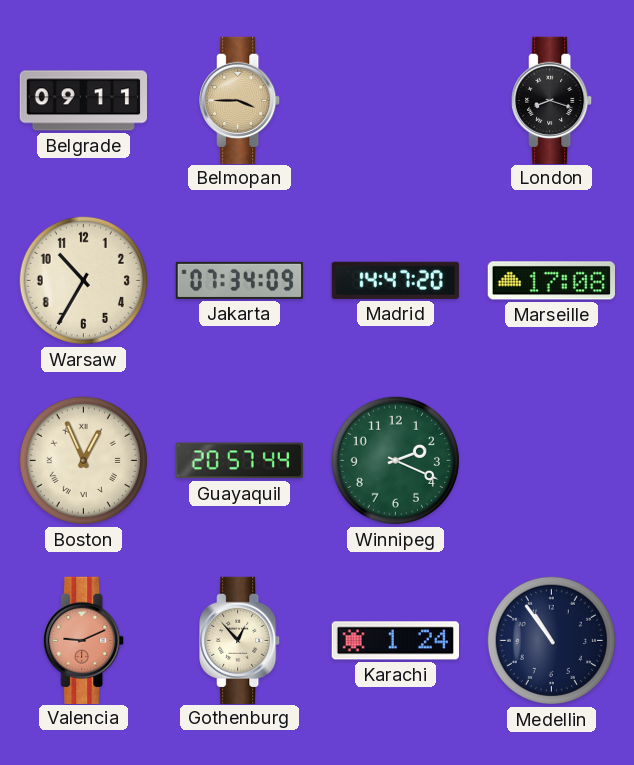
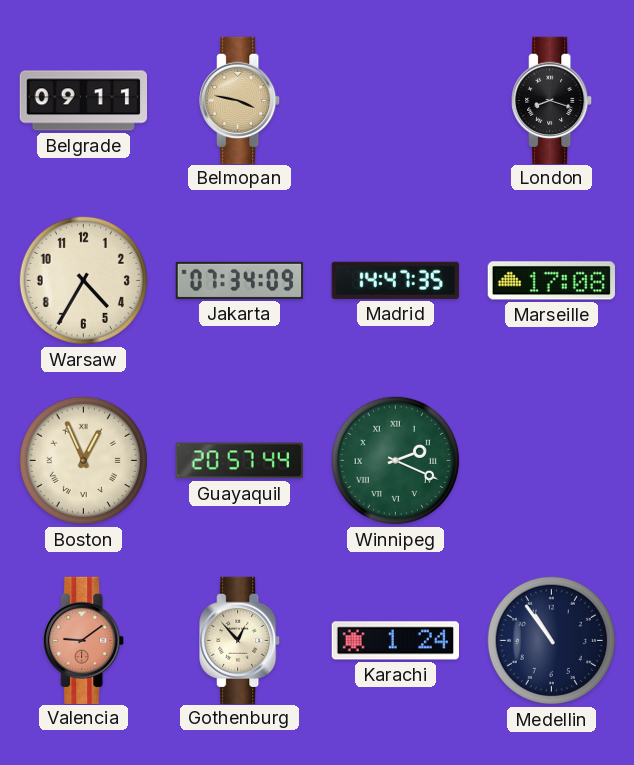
Belmopan: 3:45 -> 3:47
Warsaw: 10:35 -> 4:35
Madrid: 14:47:20 -> 14:47:35
Winnipeg numerals: Arabic -> Roman
Valencia: 9:11 -> 9:09
